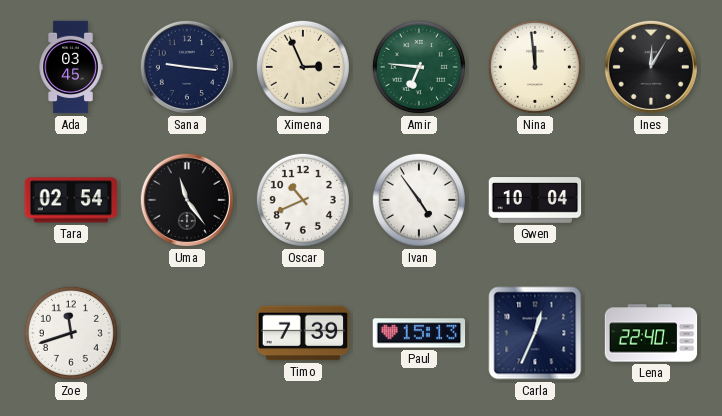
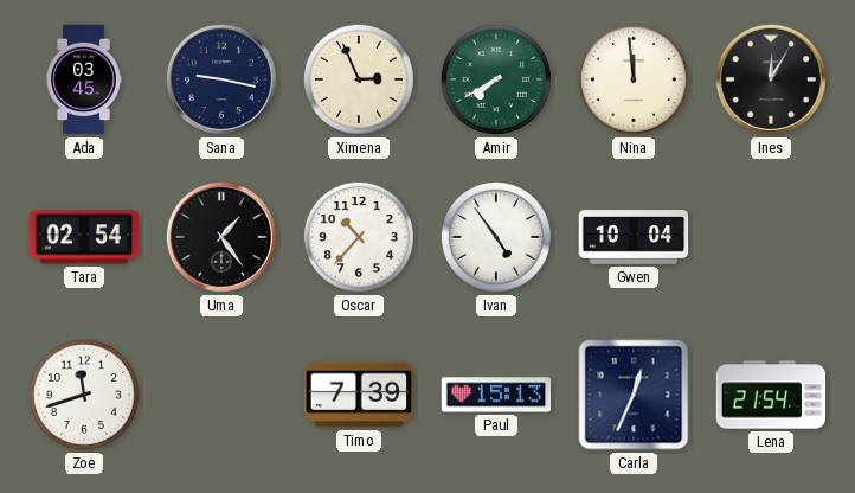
Sana: 9:16 -> 9:17
Amir: 6:46 -> 7:40
Uma: 11:24 -> 1:24
Oscar: 10:41 -> 10:37
Lena: 22:40 -> 21:54
